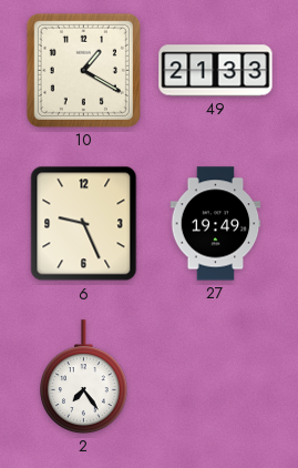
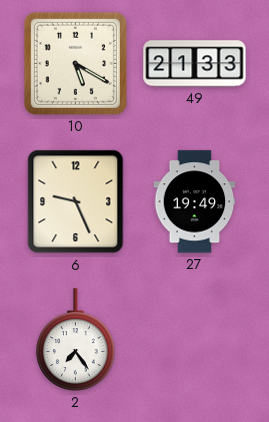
10: 1:20 -> 5:20
